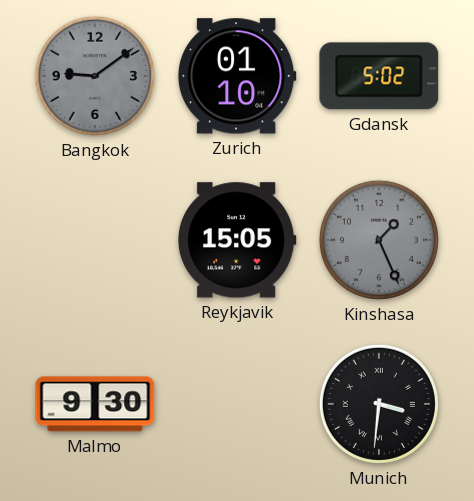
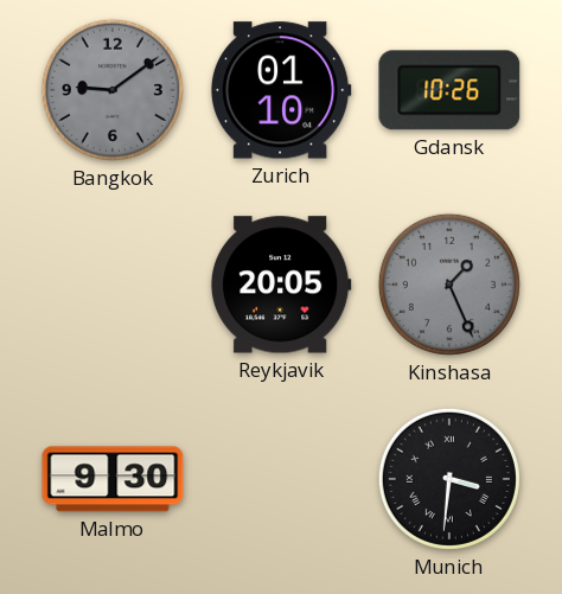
Gdansk: 5:02 -> 10:26
Reykjavik: 15:05 -> 20:05
